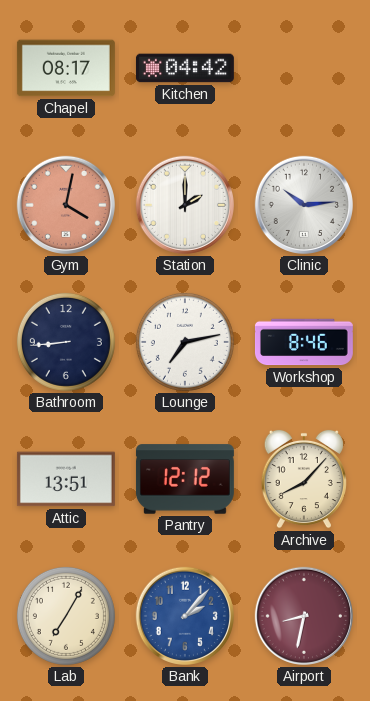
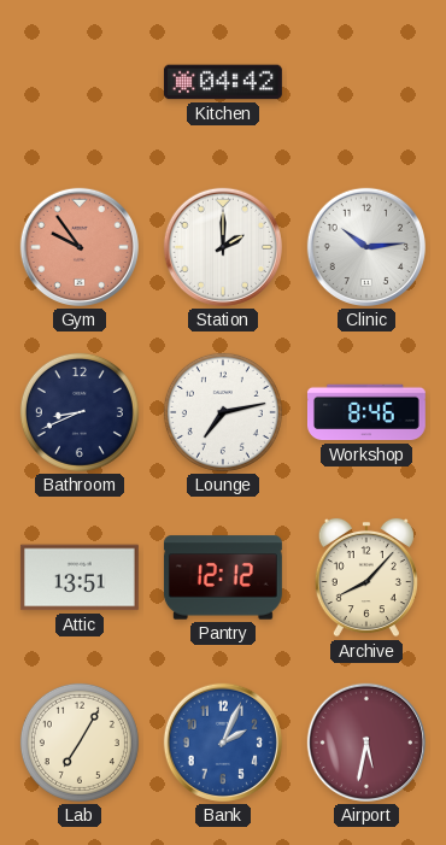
Chapel: 08:17 -> none
Gym: 4:02 -> 9:54
Bathroom: 8:44 -> 8:41
Bank: 2:07 -> 2:04
Airport: 8:32 -> 5:32
